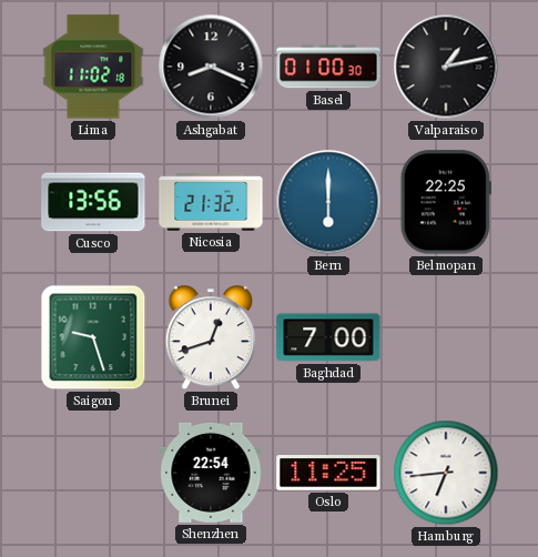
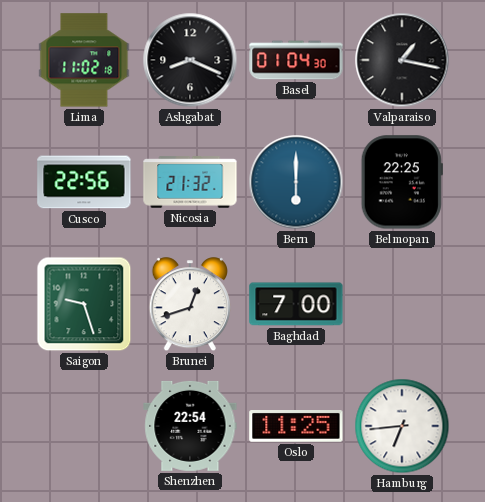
Basel: 01:00 -> 01:04
Valparaiso: 1:13 -> 1:17
Cusco: 13:56 -> 22:56
